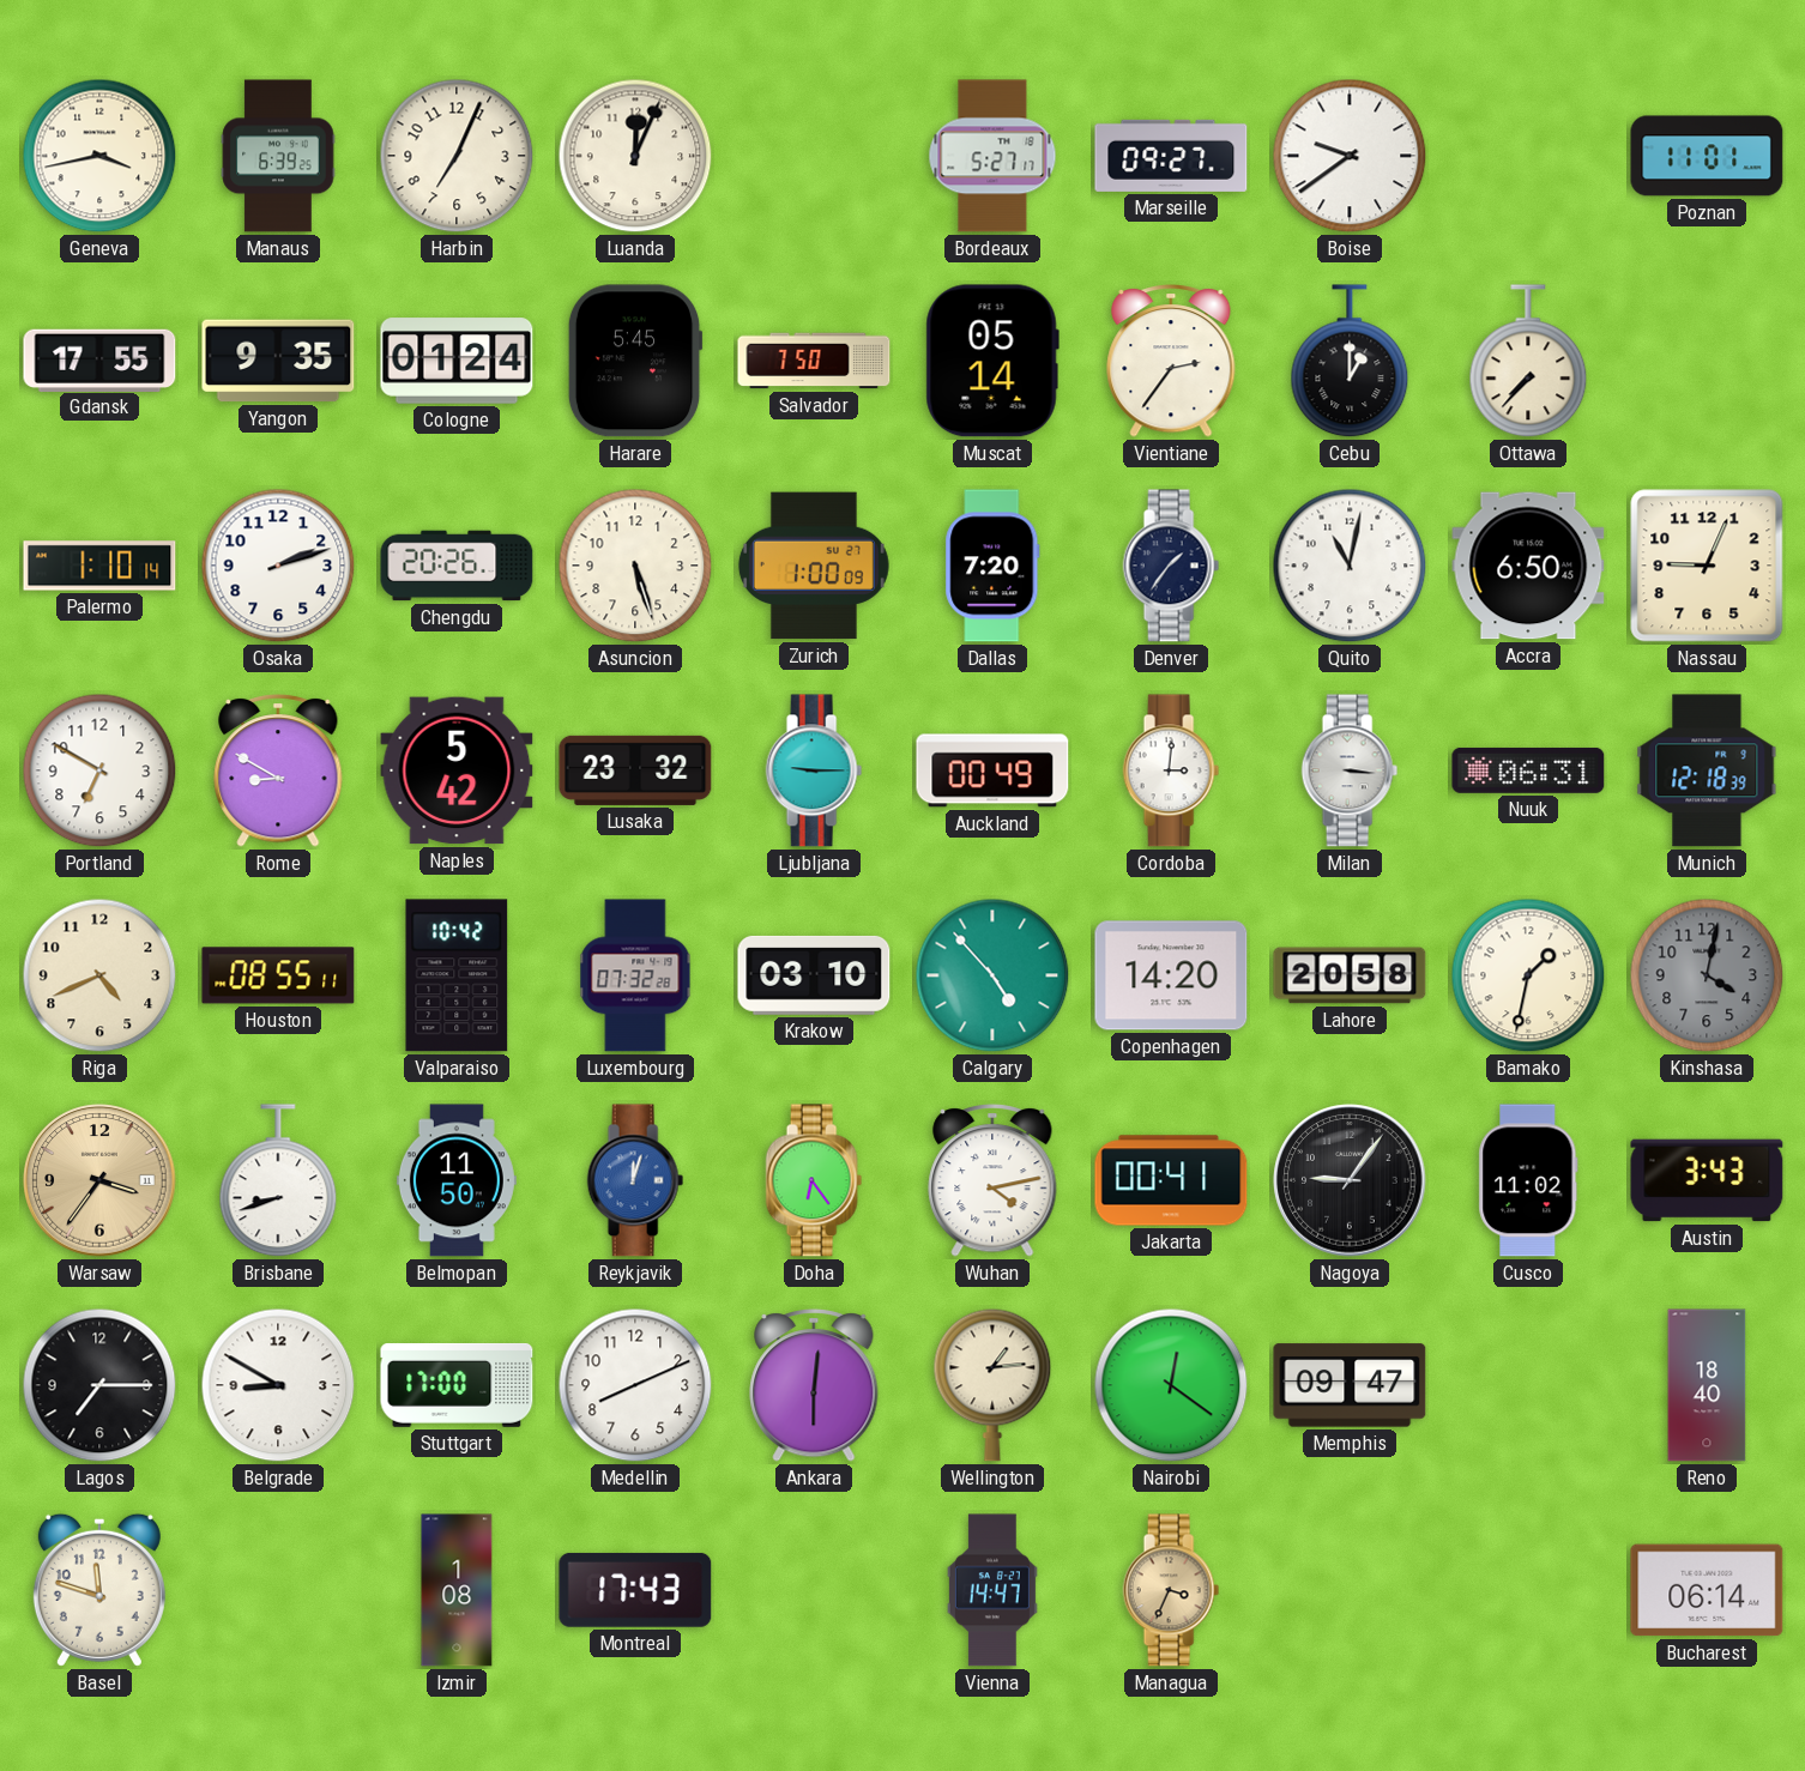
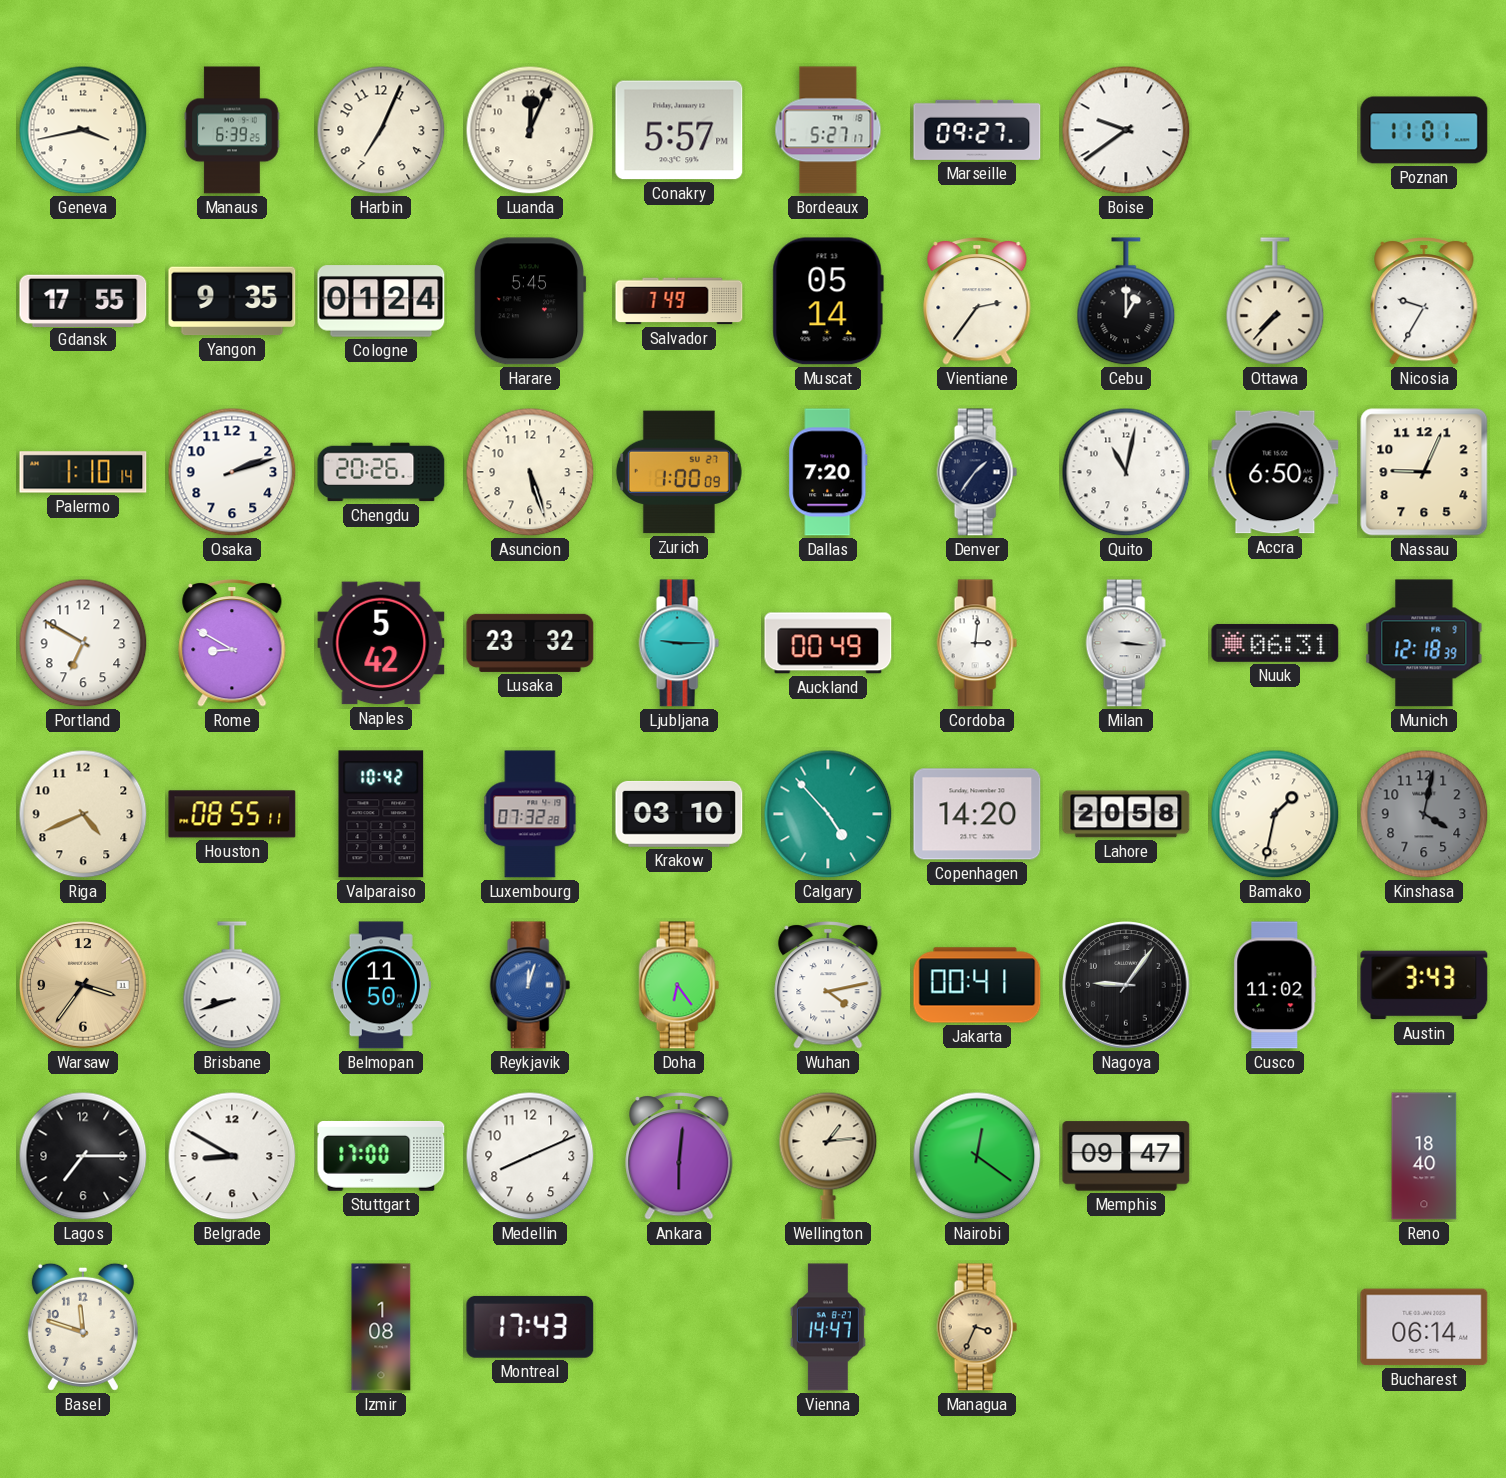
Conakry: none -> 5:57
Salvador: 7:50 -> 7:49
Nicosia: none -> 9:35
